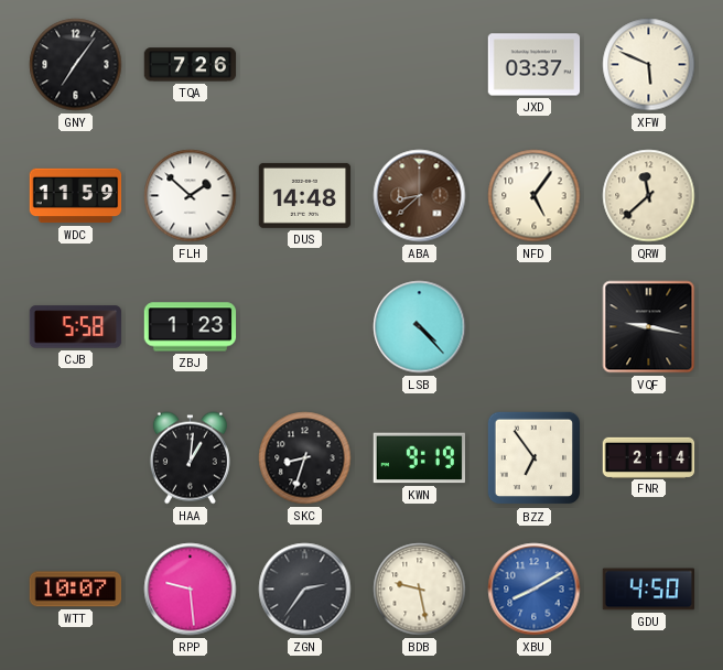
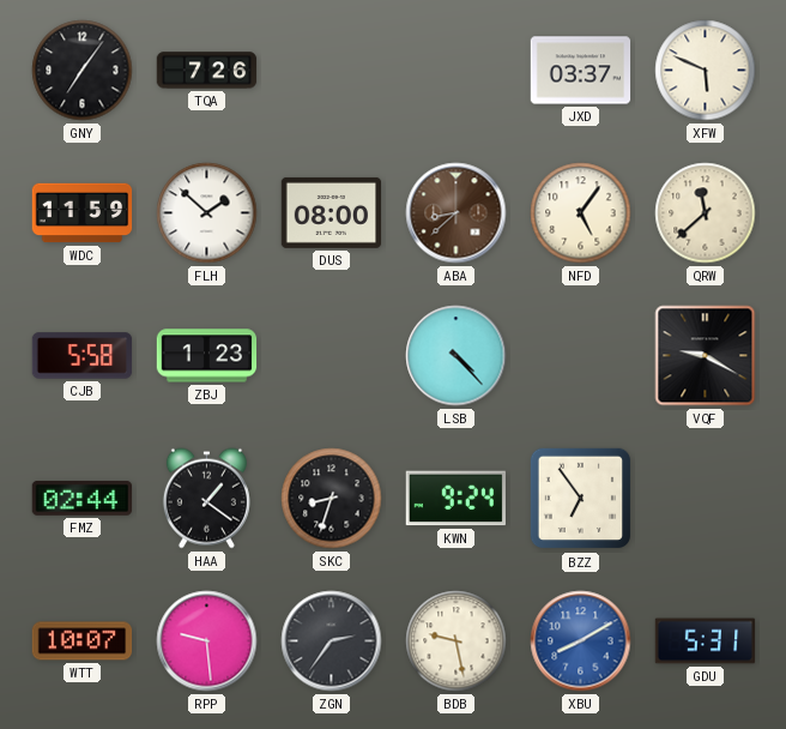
DUS: 14:48 -> 08:00
VQF: 9:17 -> 9:20
FMZ: none -> 02:44
HAA: 1:01 -> 1:21
KWN: 9:19 -> 9:24
FNR: 2:14 -> none
GDU: 4:50 -> 5:31
